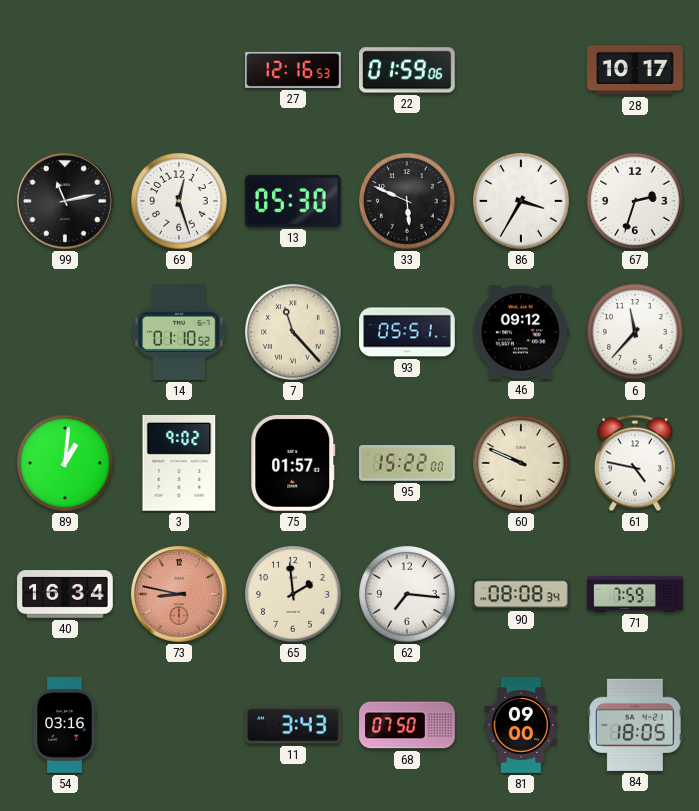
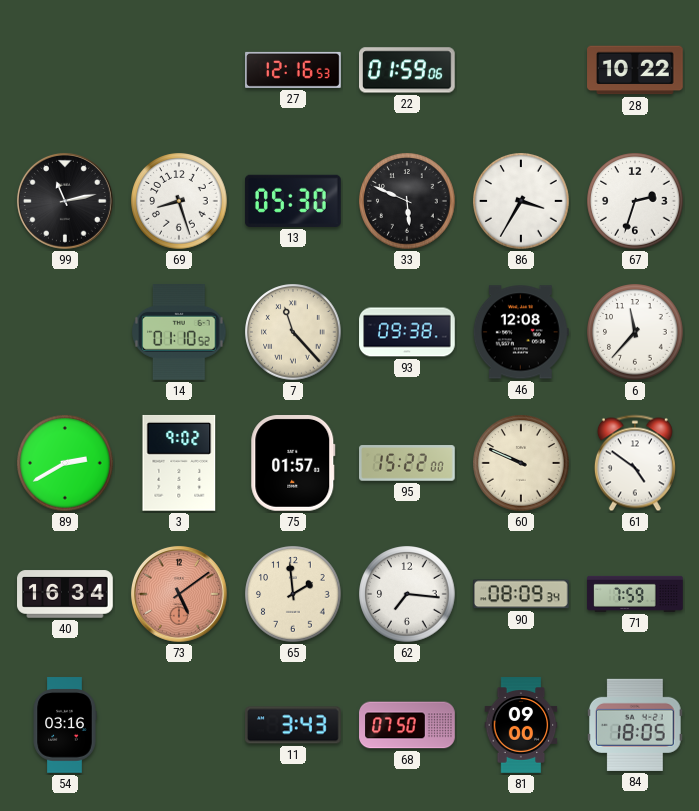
28: 10:17 -> 10:22
69: 12:27 -> 8:27
93: 05:51 -> 09:38
46: 09:12 -> 12:08
89: 1:01 -> 2:40
61: 4:47 -> 4:51
73: 8:47 -> 5:09
90: 08:08 -> 08:09
